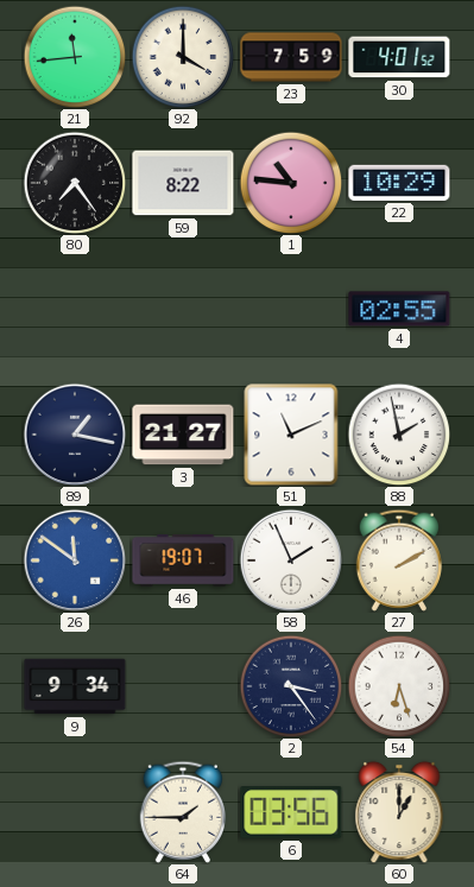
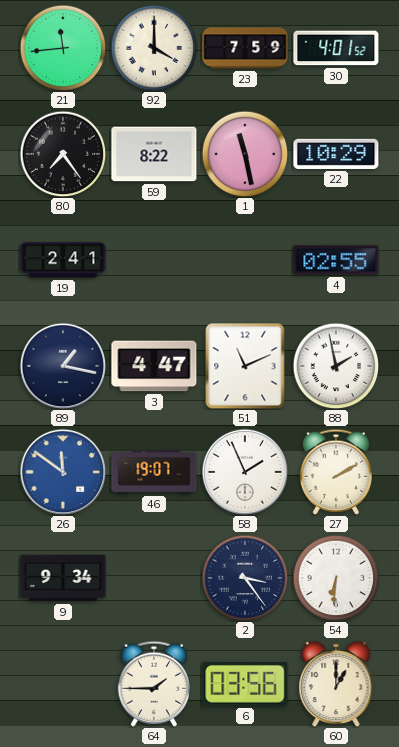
1: 10:46 -> 11:28
19: none -> 2:41
3: 21:27 -> 4:47
54: 6:27 -> 6:31
